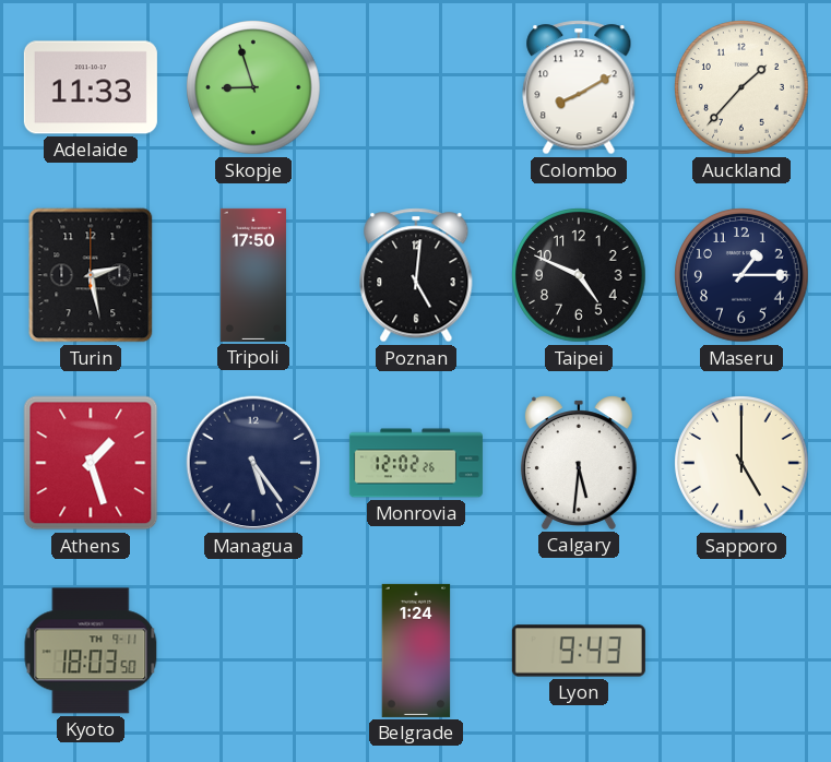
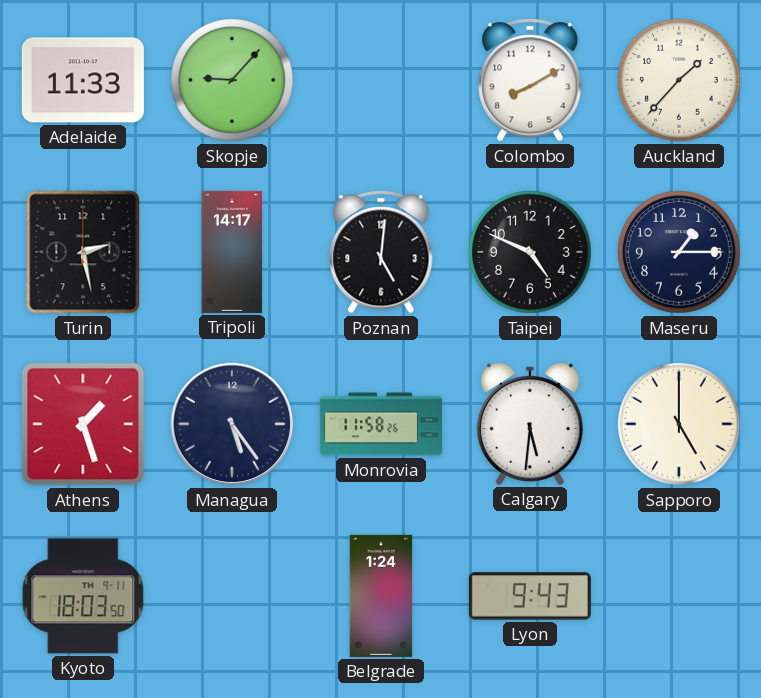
Skopje: 8:57 -> 9:07
Tripoli: 17:50 -> 14:17
Monrovia: 12:02 -> 11:58
